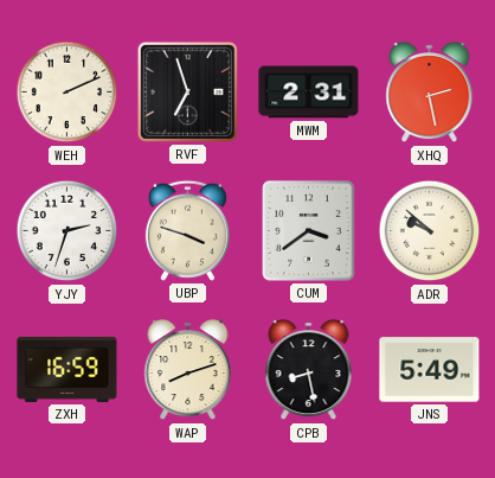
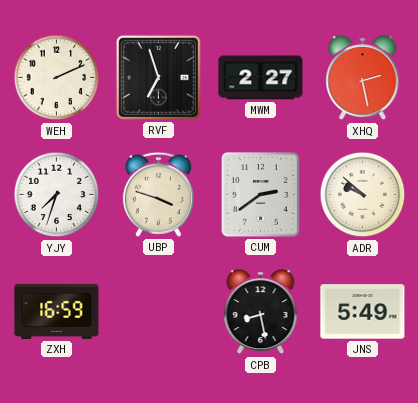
MWM: 2:31 -> 2:27
YJY: 2:33 -> 7:33
CUM: 3:39 -> 2:39
WAP: 8:12 -> none
